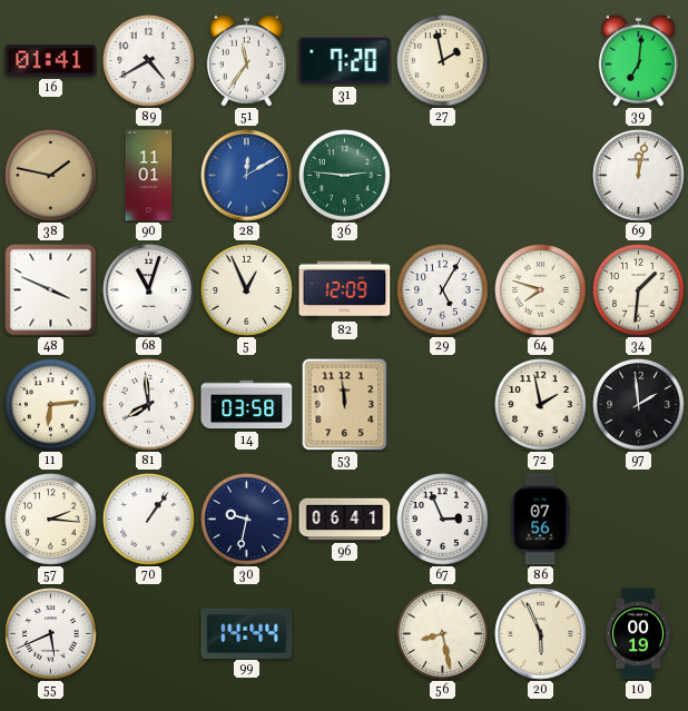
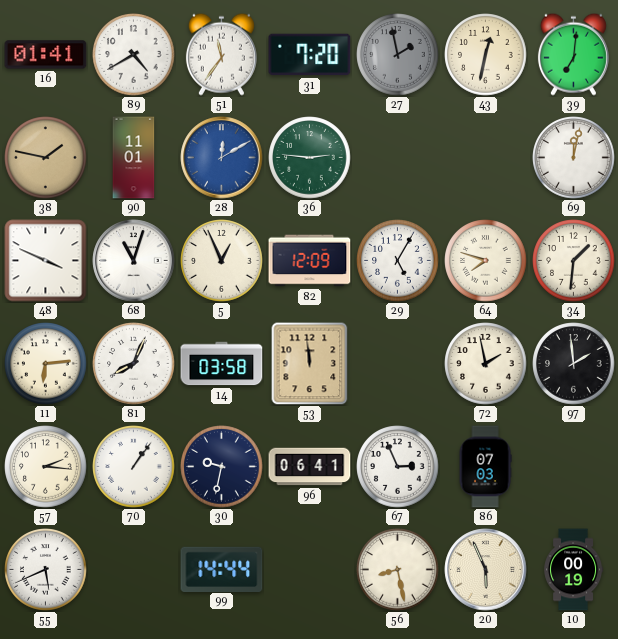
27 dial: cream -> grey
43: none -> 12:32
81: 7:59 -> 8:04
86: 07:56 -> 07:03
